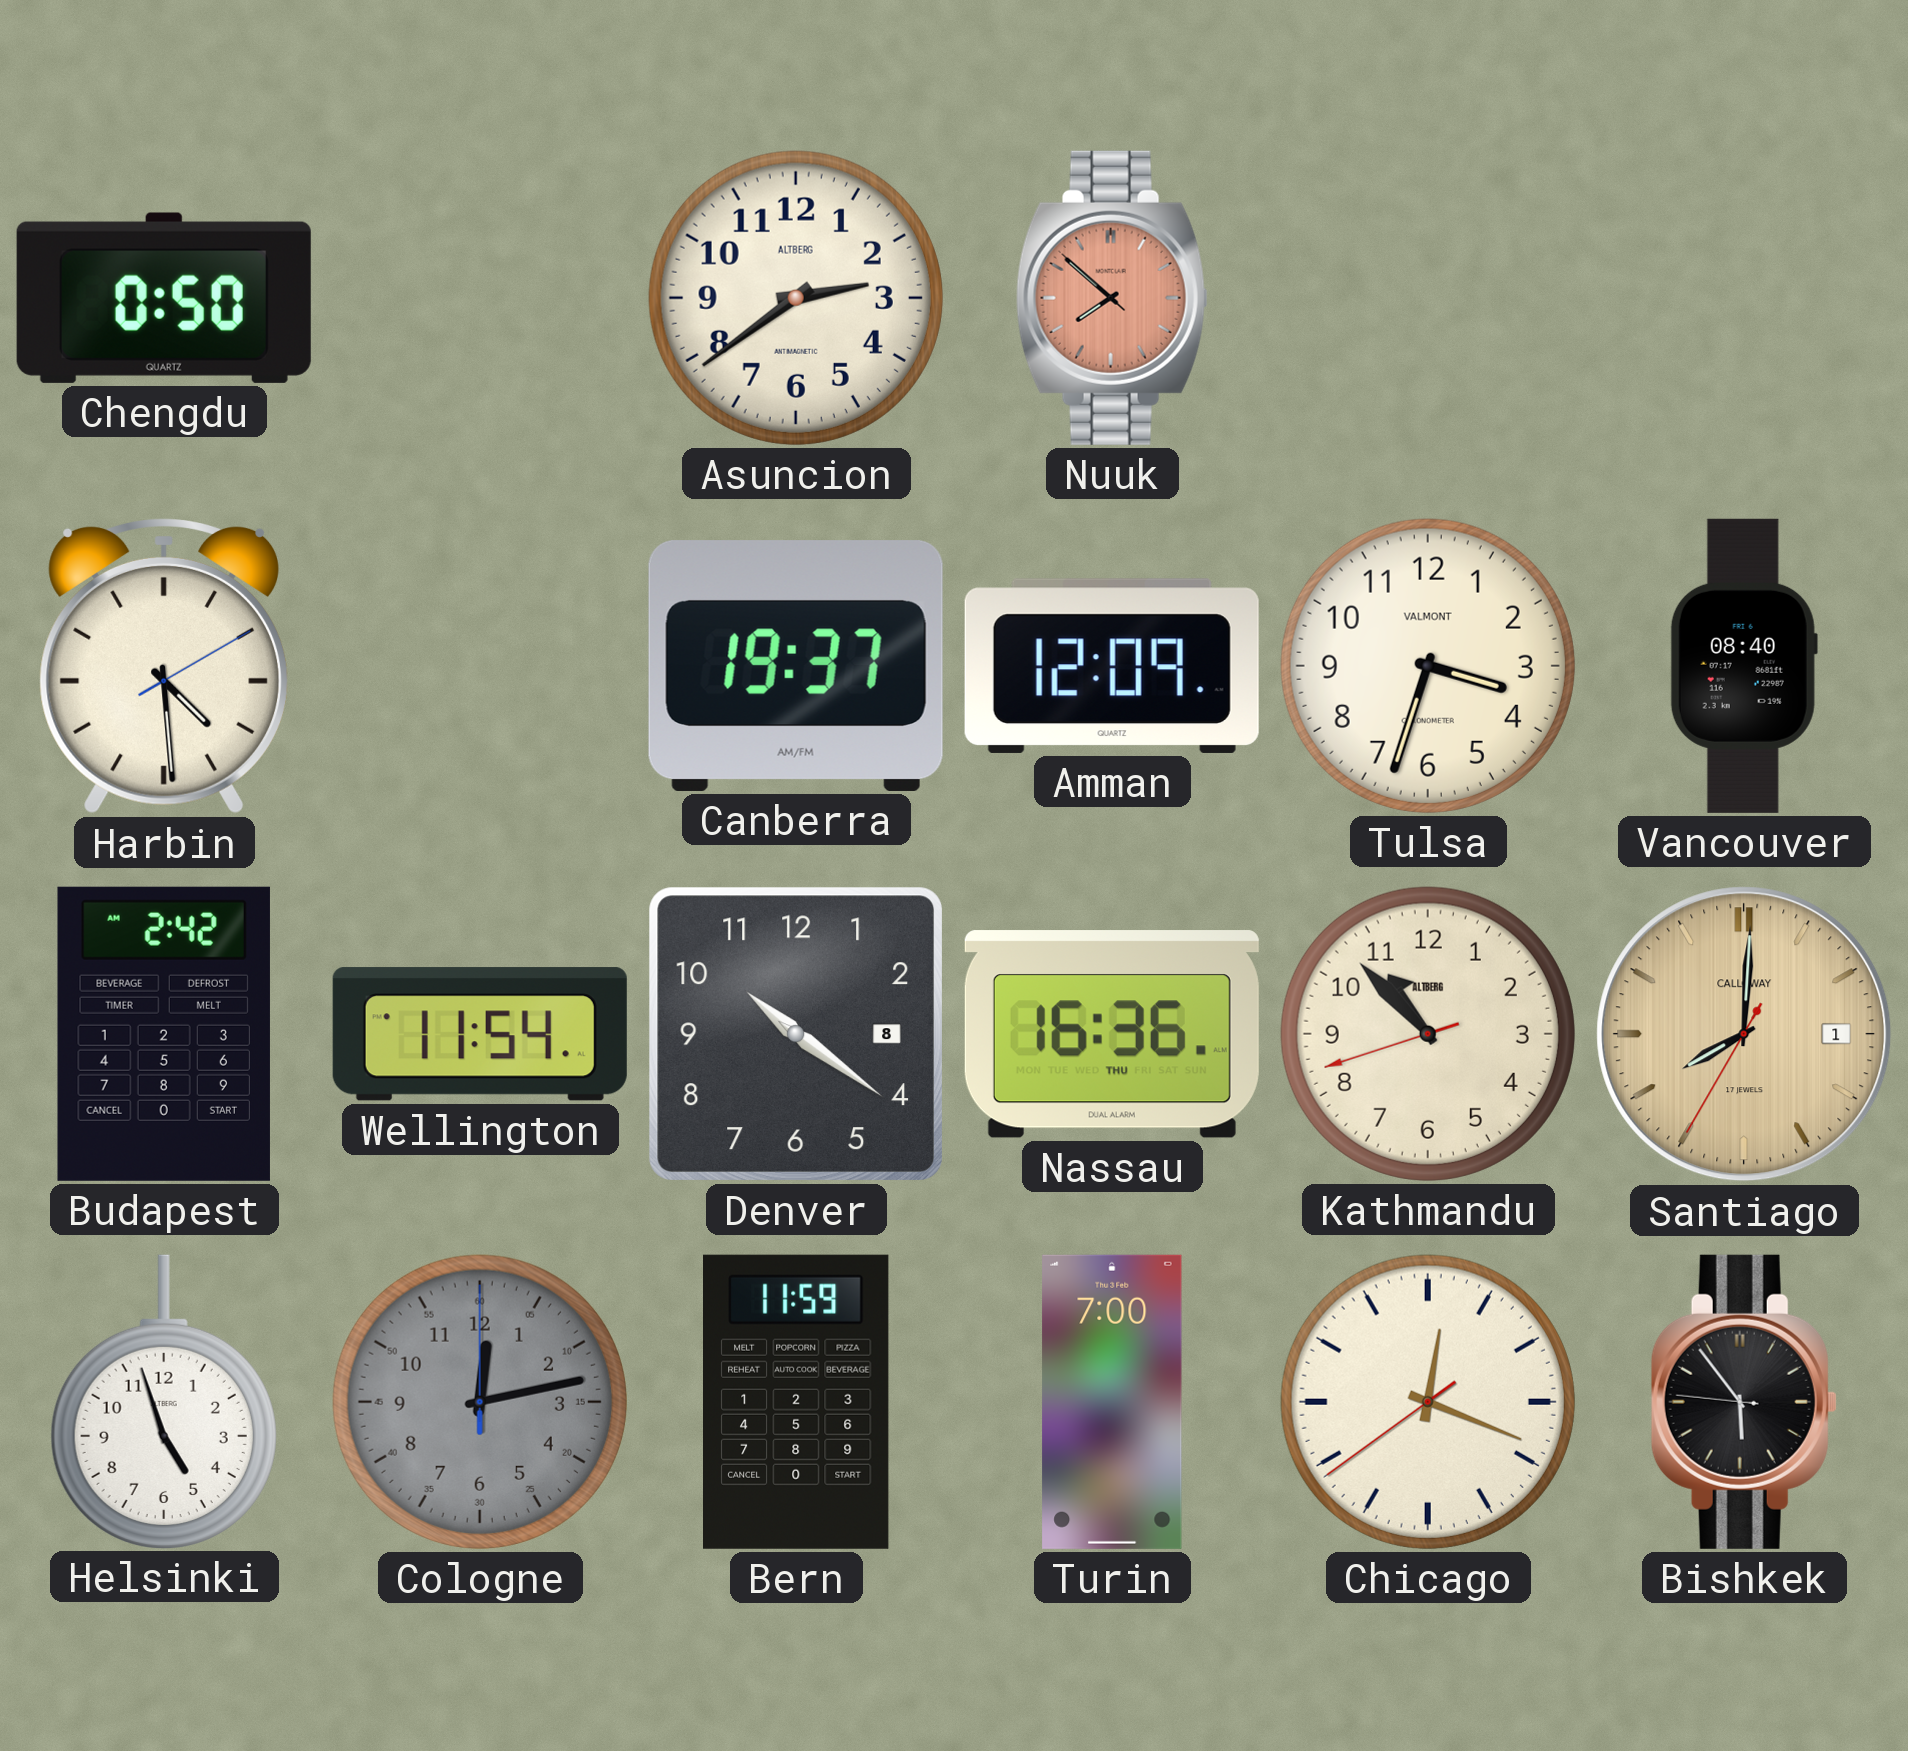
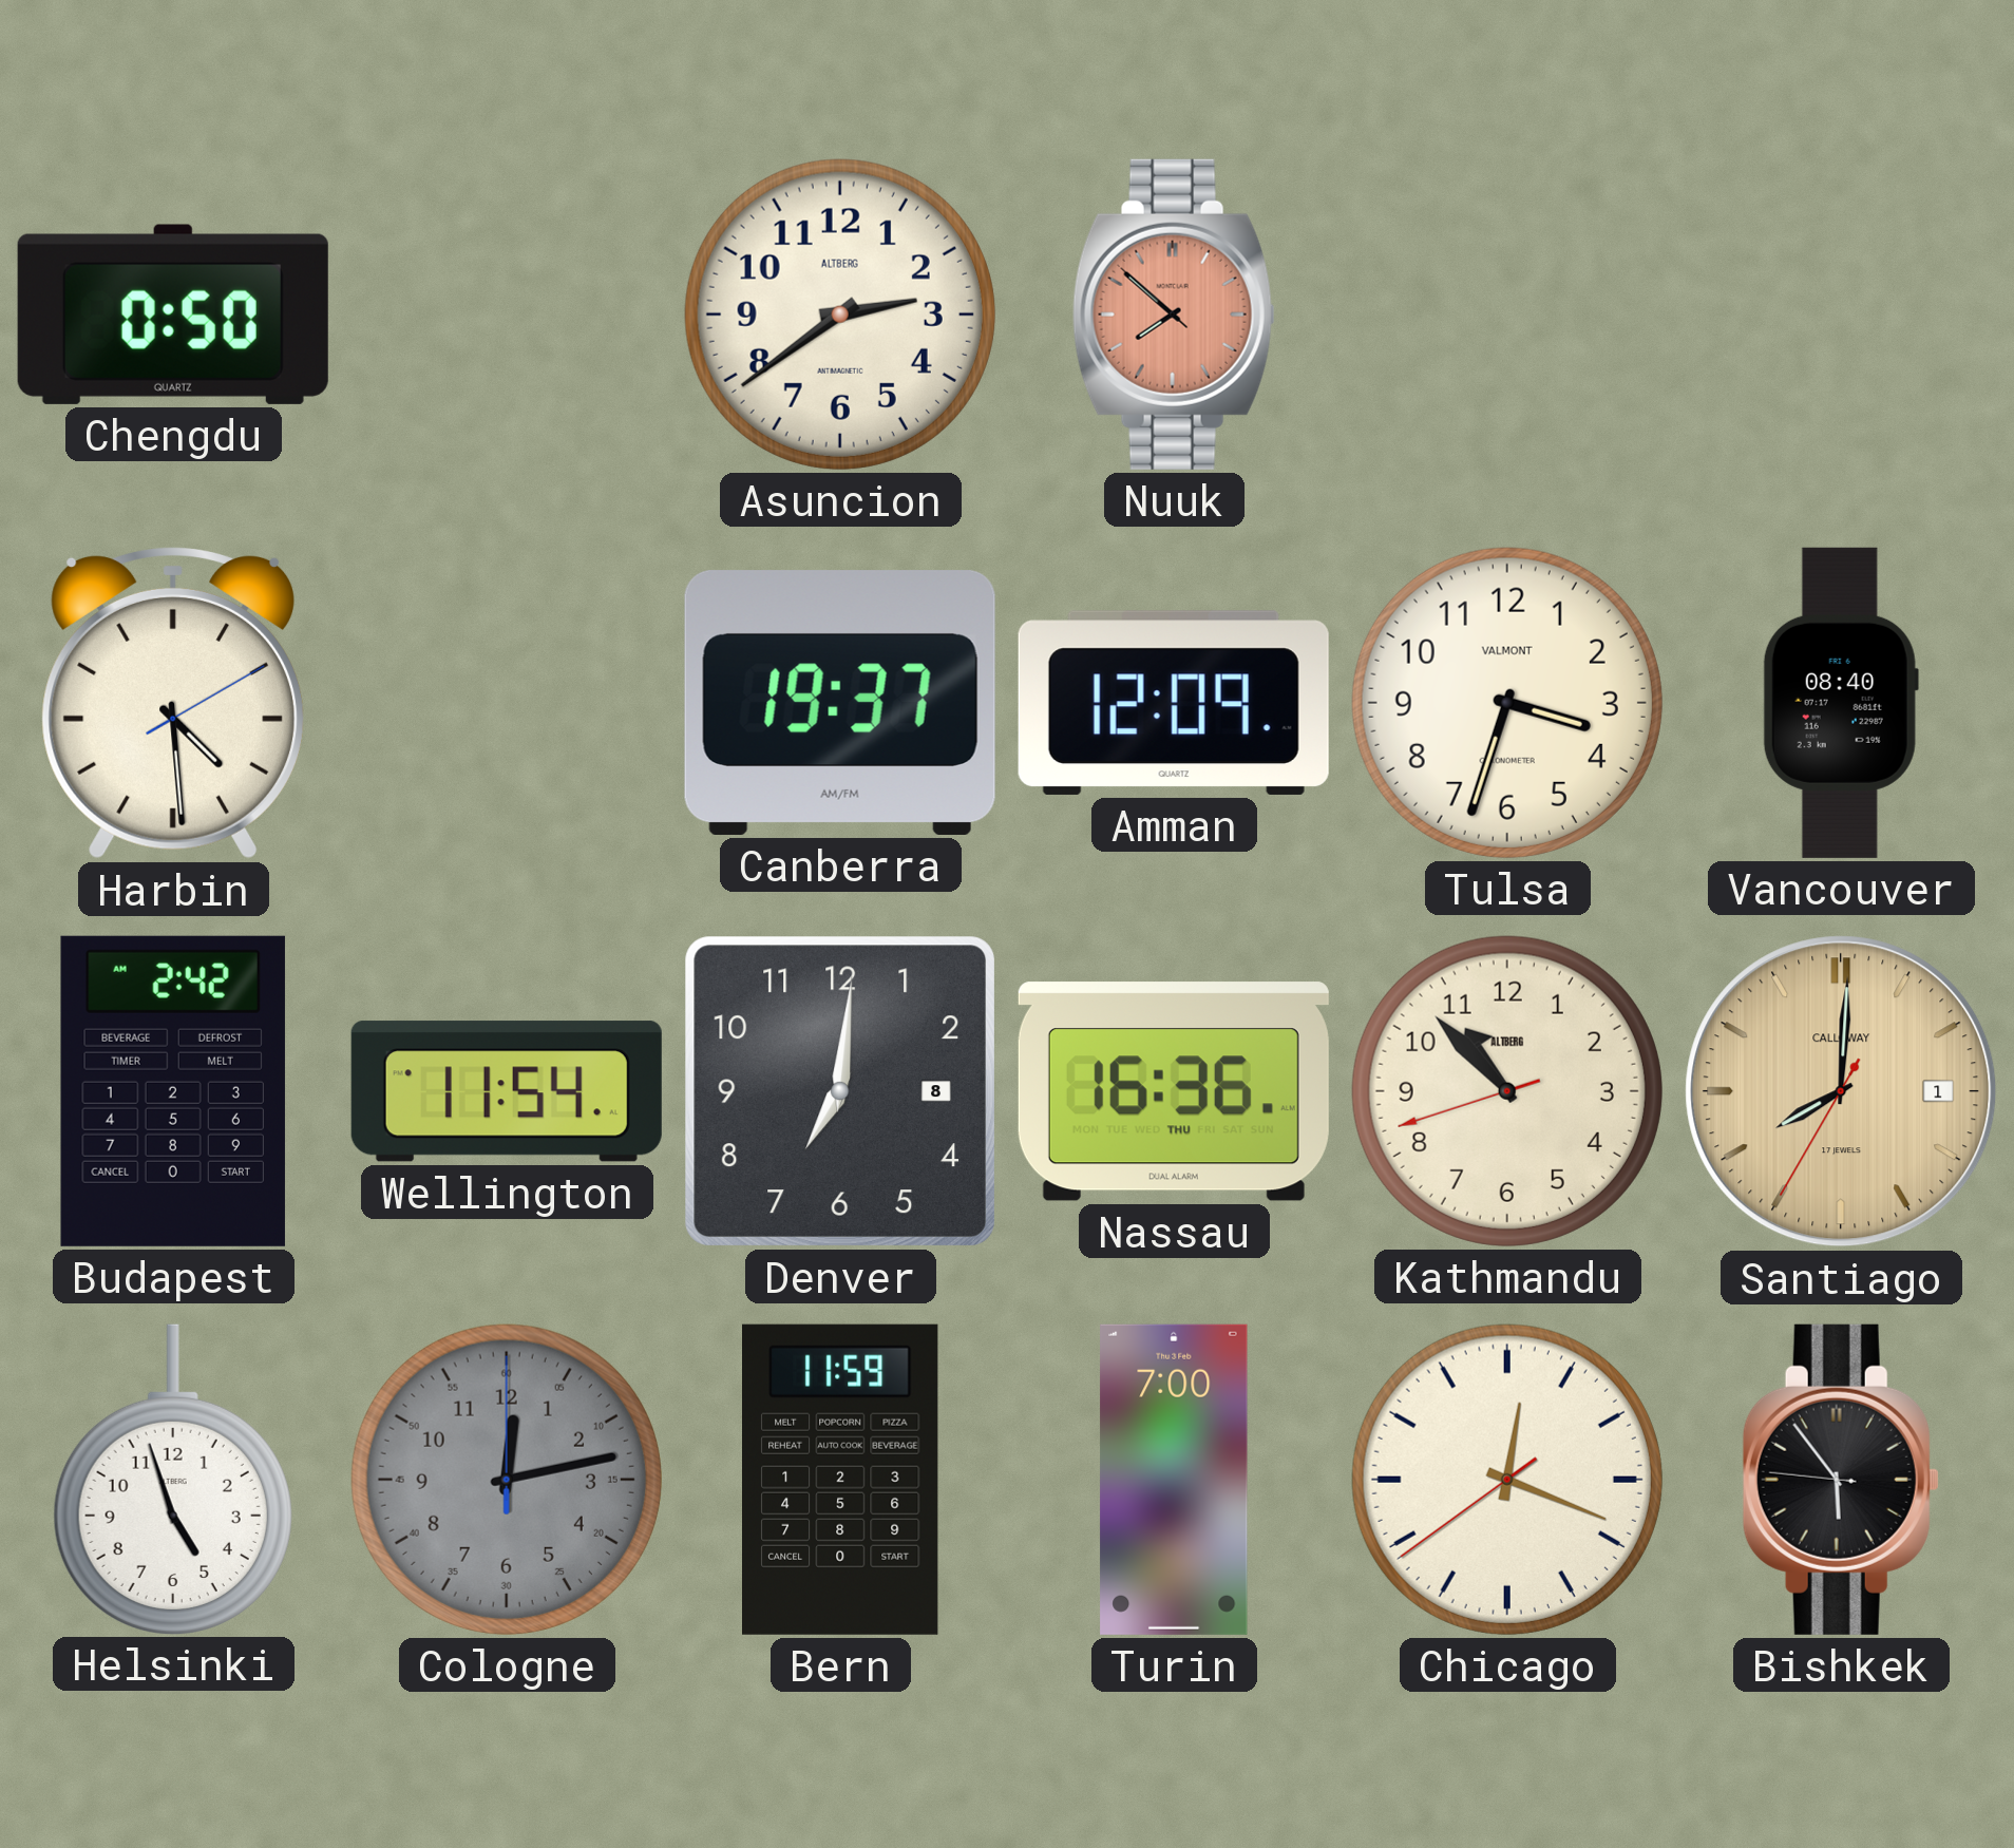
Denver: 10:21 -> 7:01
